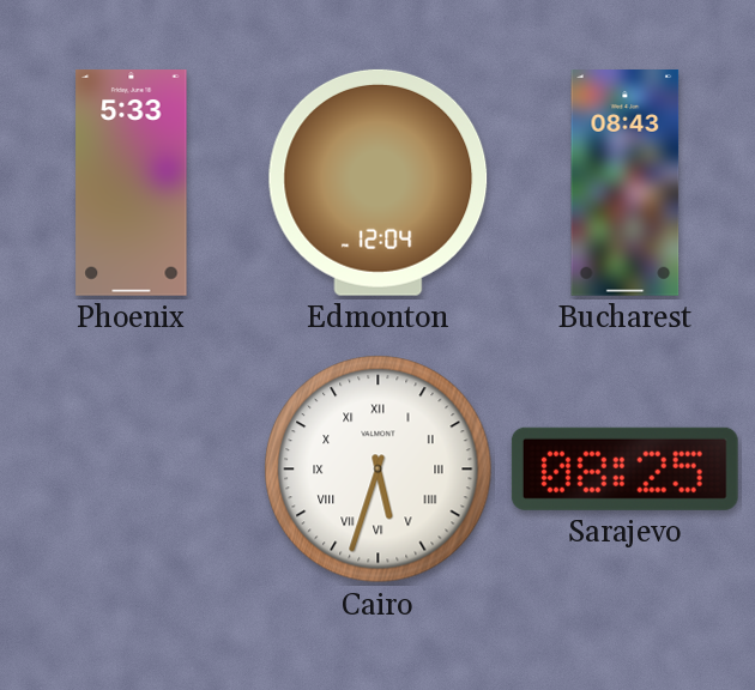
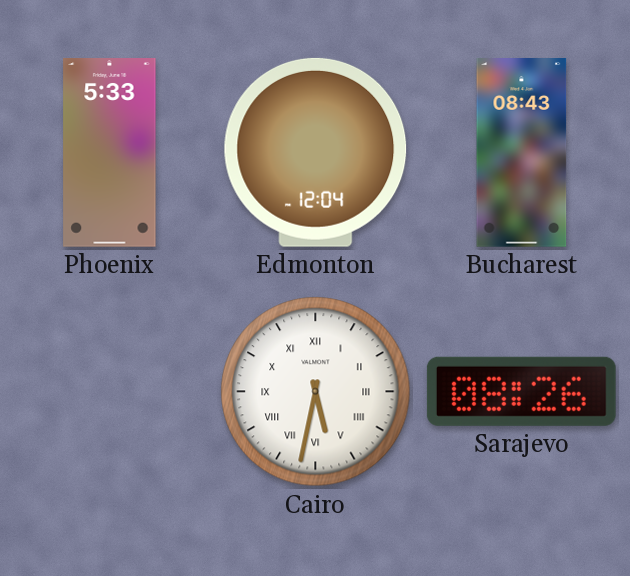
Cairo: 5:33 -> 5:32
Sarajevo: 08:25 -> 08:26
